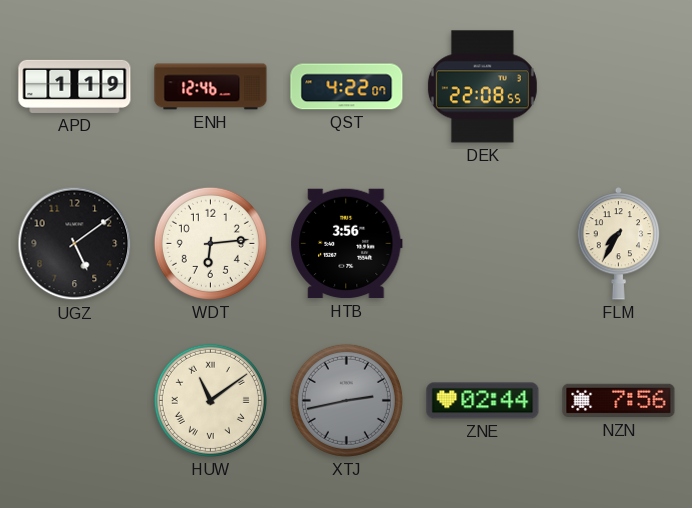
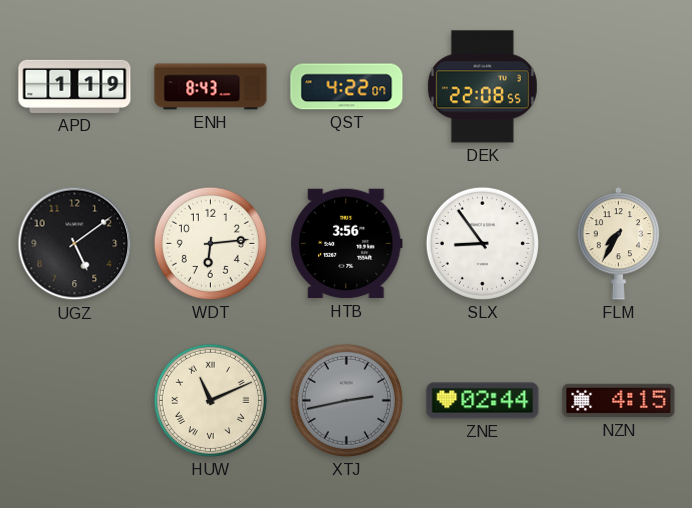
ENH: 12:46 -> 8:43
SLX: none -> 8:54
HUW: 11:09 -> 11:11
NZN: 7:56 -> 4:15
